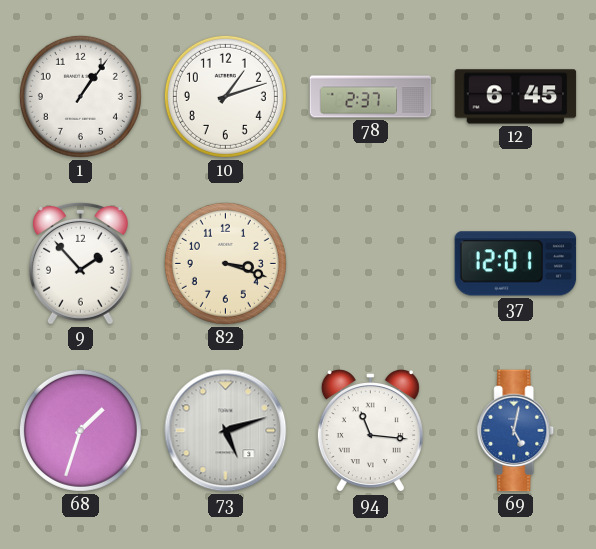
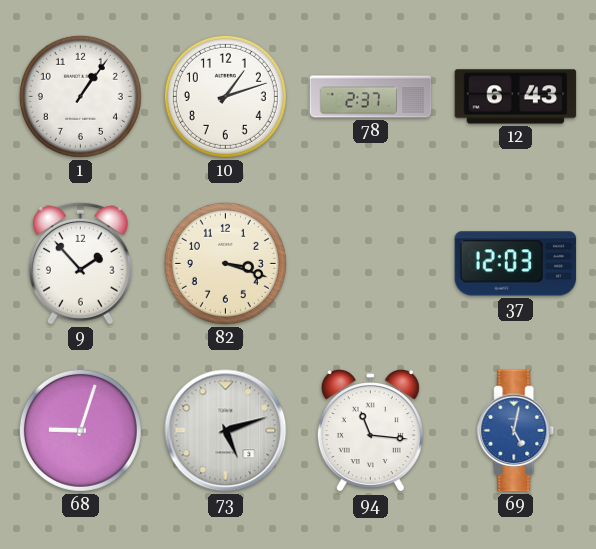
12: 6:45 -> 6:43
37: 12:01 -> 12:03
68: 1:33 -> 9:03
